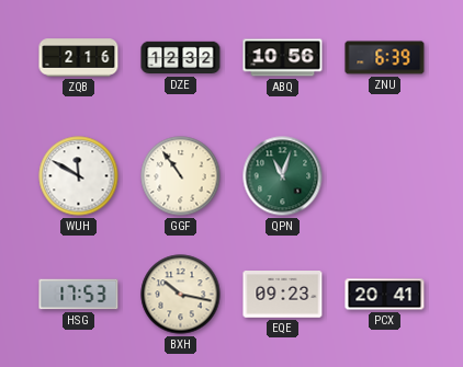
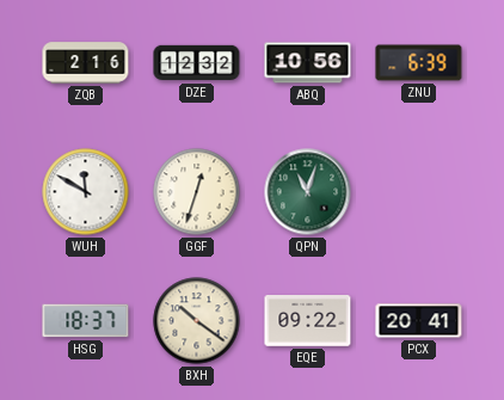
GGF: 10:54 -> 12:33
HSG: 17:53 -> 18:37
BXH: 10:17 -> 10:21
EQE: 09:23 -> 09:22
